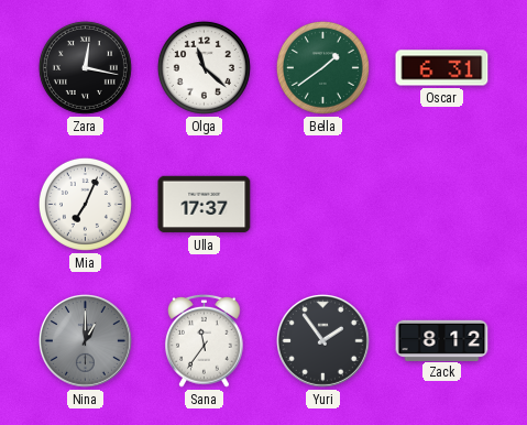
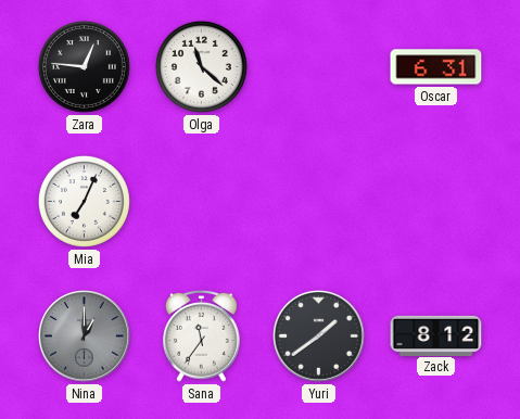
Zara: 12:17 -> 12:46
Bella: 1:39 -> none
Ulla: 17:37 -> none
Yuri: 1:54 -> 1:39
